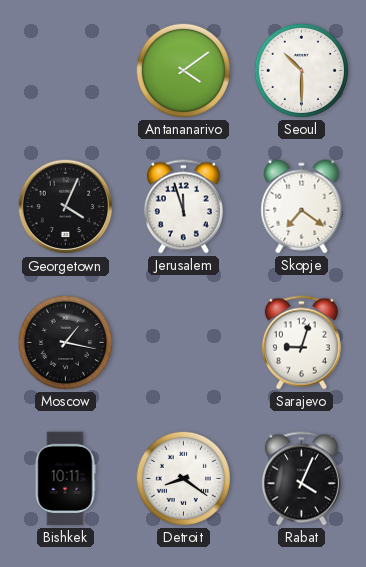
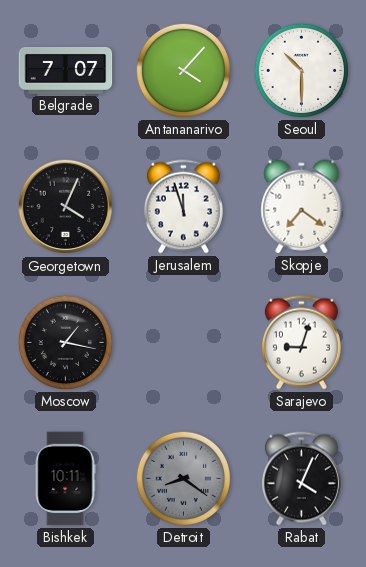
Belgrade: none -> 7:07
Antananarivo: 4:09 -> 4:07
Detroit dial: white -> grey
